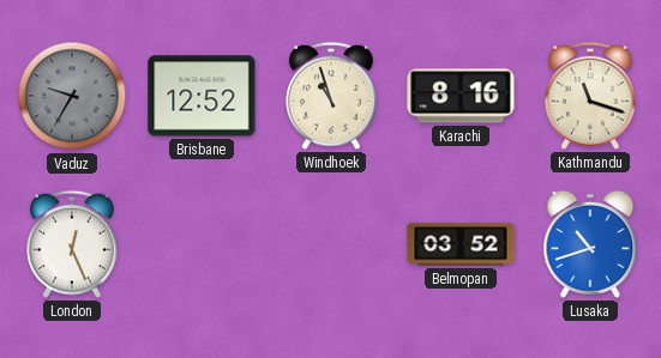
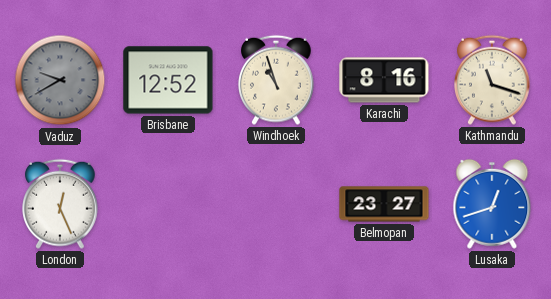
Vaduz: 9:35 -> 9:40
Belmopan: 03:52 -> 23:27
Lusaka: 10:42 -> 12:42
